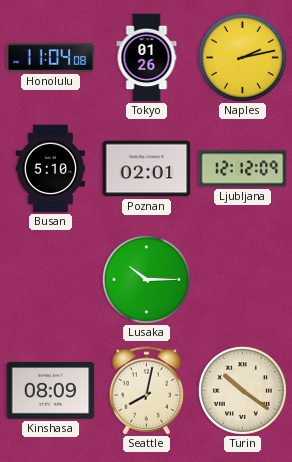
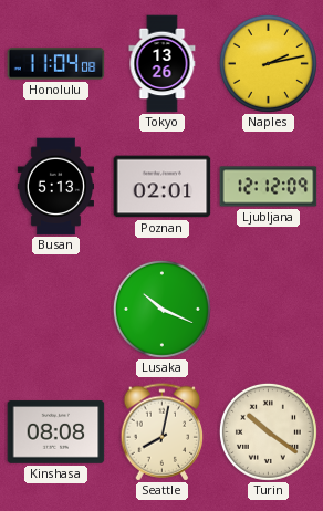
Tokyo: 01:26 -> 13:26
Busan: 5:10 -> 5:13
Lusaka: 10:15 -> 10:19
Kinshasa: 08:09 -> 08:08
